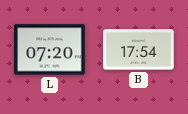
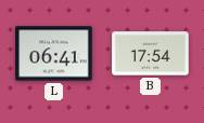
L: 07:20 -> 06:41
